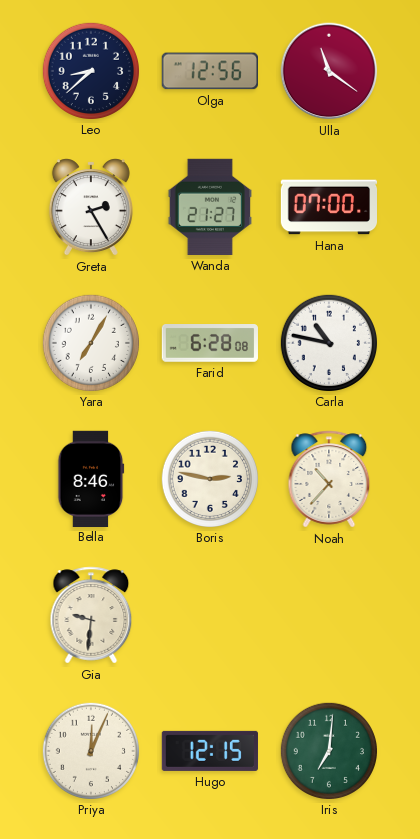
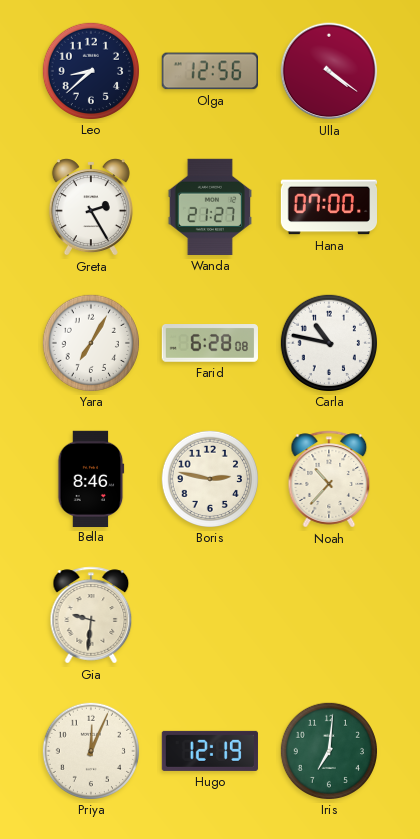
Ulla: 11:21 -> 4:21
Hugo: 12:15 -> 12:19
